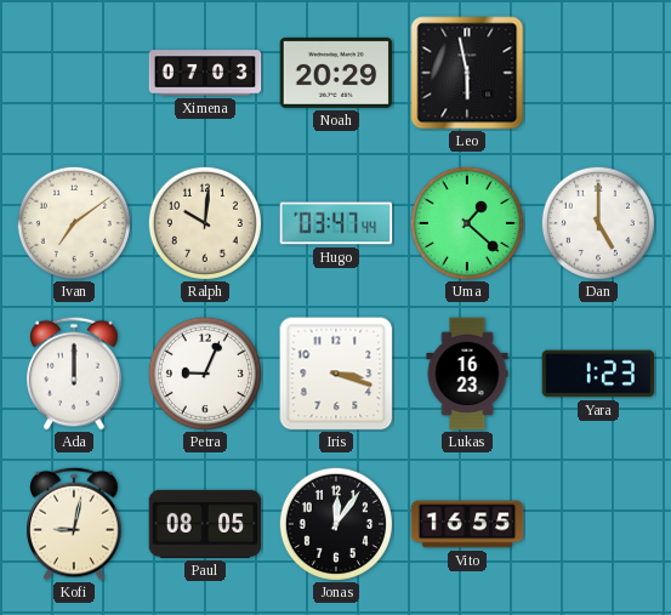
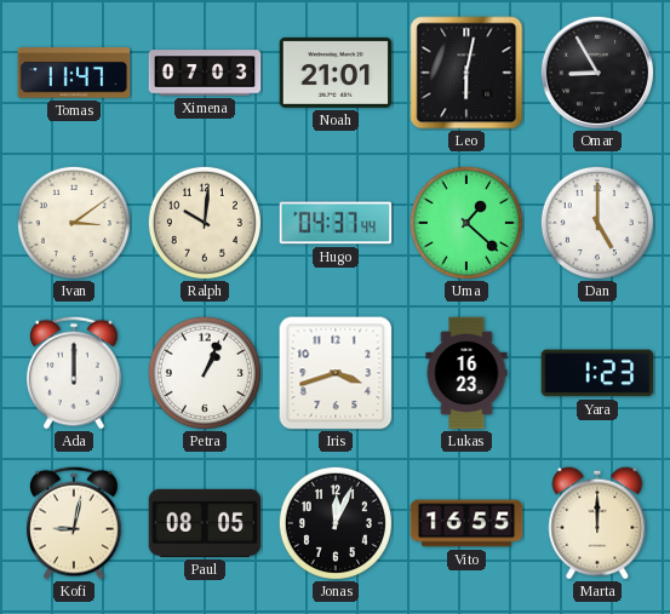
Tomas: none -> 11:47
Noah: 20:29 -> 21:01
Leo: 5:58 -> 6:02
Omar: none -> 8:55
Ivan: 7:09 -> 3:09
Hugo: 03:47 -> 04:37
Petra: 9:04 -> 1:04
Iris: 3:18 -> 3:42
Jonas: 12:06 -> 12:04
Marta: none -> 12:00
